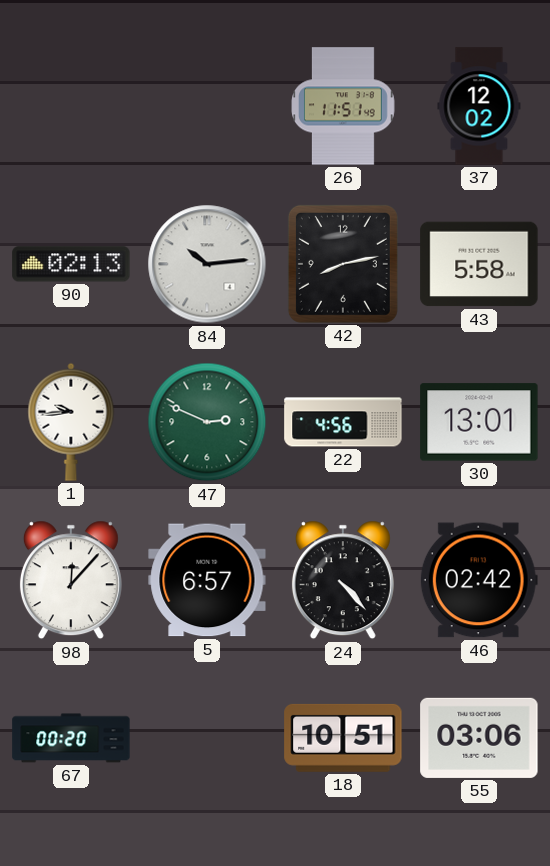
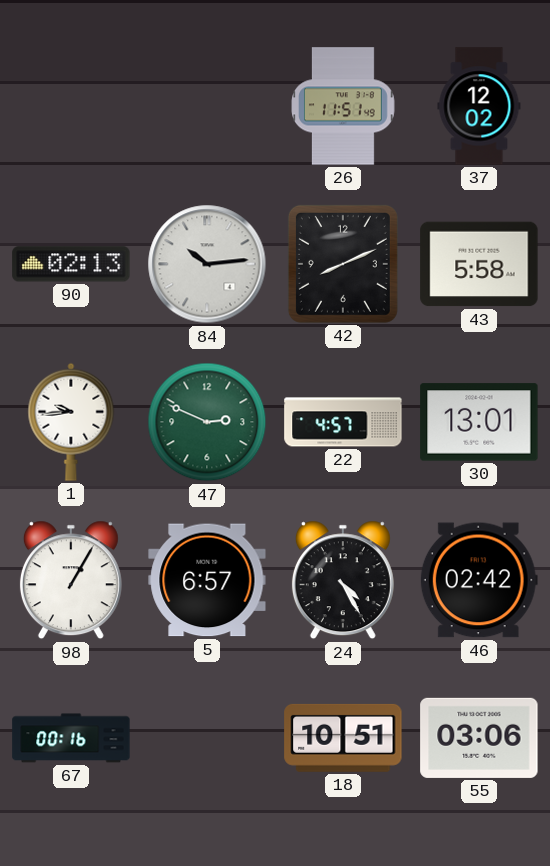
42: 8:13 -> 8:11
22: 4:56 -> 4:57
98: 12:07 -> 1:05
24: 4:23 -> 4:25
67: 00:20 -> 00:16
